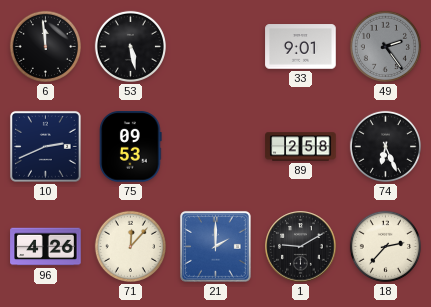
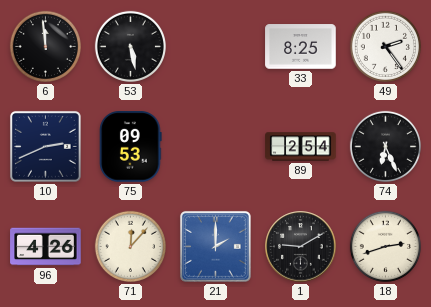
33: 9:01 -> 8:25
49 dial: grey -> white
89: 2:58 -> 2:54
18: 2:37 -> 2:42
